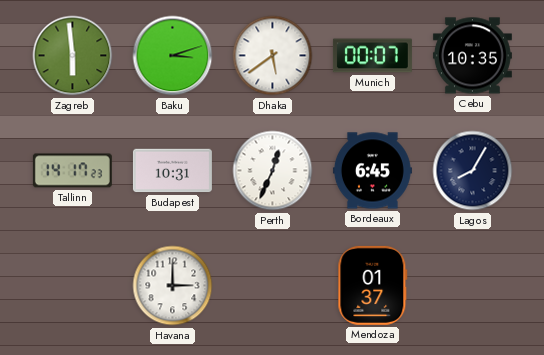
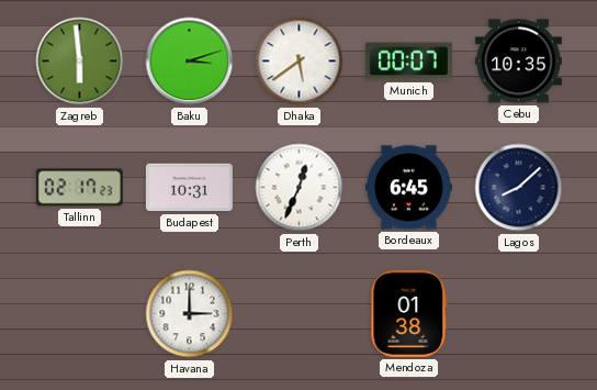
Tallinn: 14:17 -> 02:17
Lagos: 8:05 -> 8:08
Mendoza: 01:37 -> 01:38
